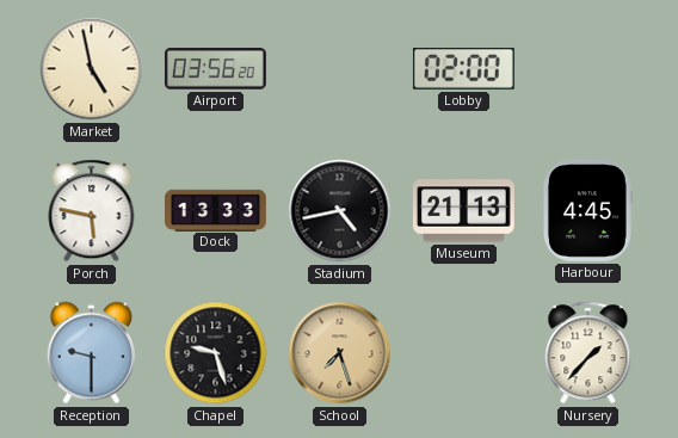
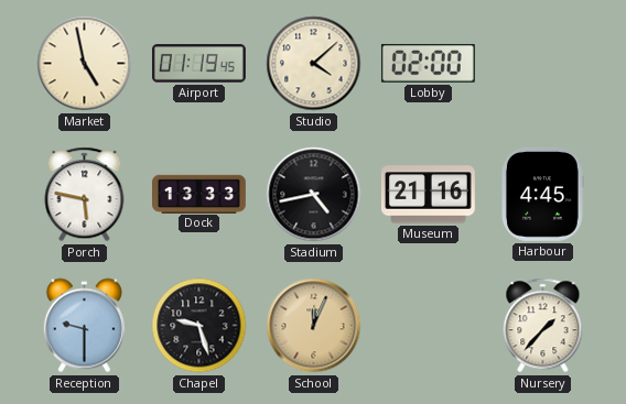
Airport: 03:56 -> 01:19
Studio: none -> 4:08
Museum: 21:13 -> 21:16
School: 7:27 -> 12:04
